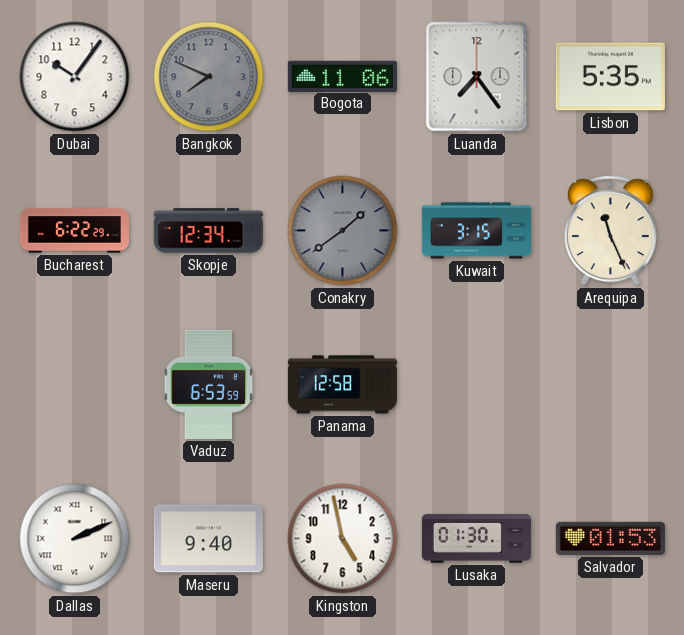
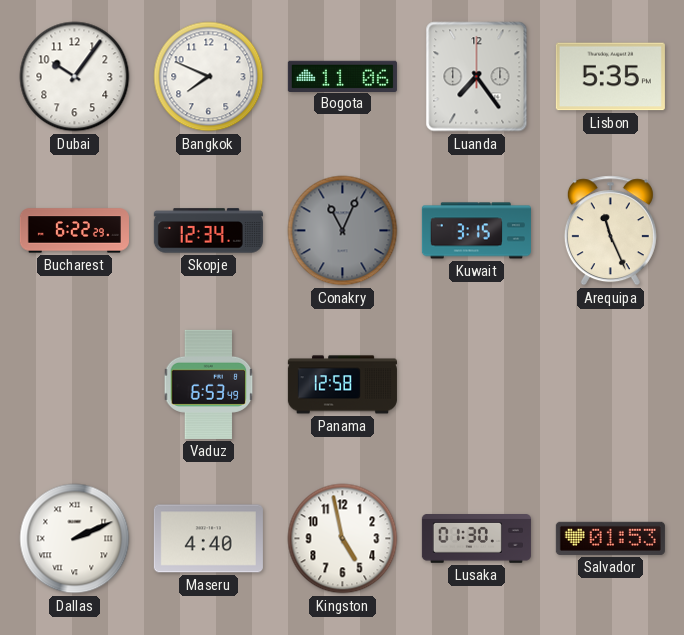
Bangkok dial: grey -> white
Conakry: 1:39 -> 11:04
Vaduz: 6:53:59 -> 6:53:49
Maseru: 9:40 -> 4:40
